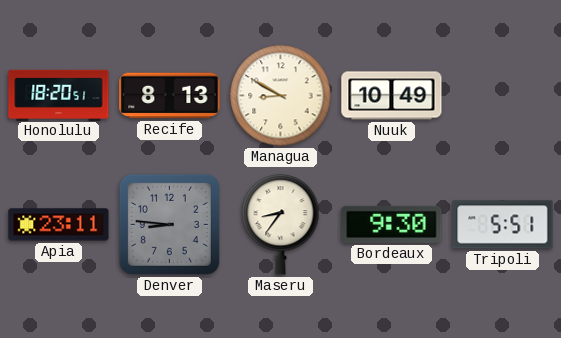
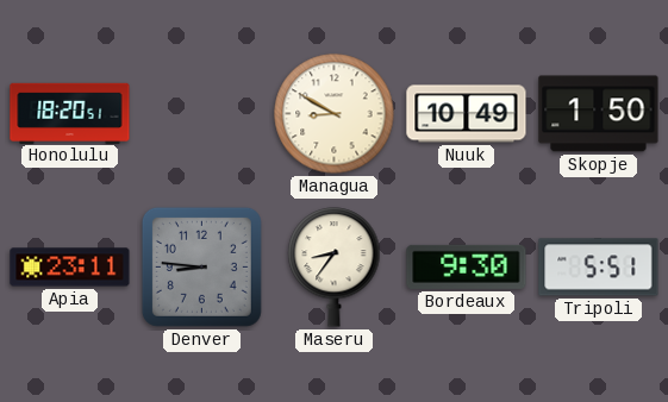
Recife: 8:13 -> none
Skopje: none -> 1:50
